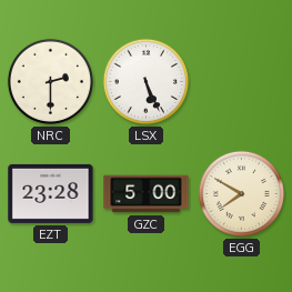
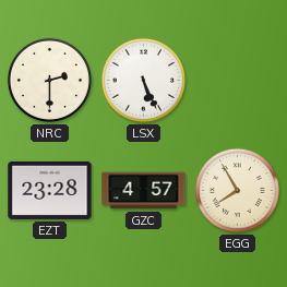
GZC: 5:00 -> 4:57
EGG: 7:50 -> 7:55
